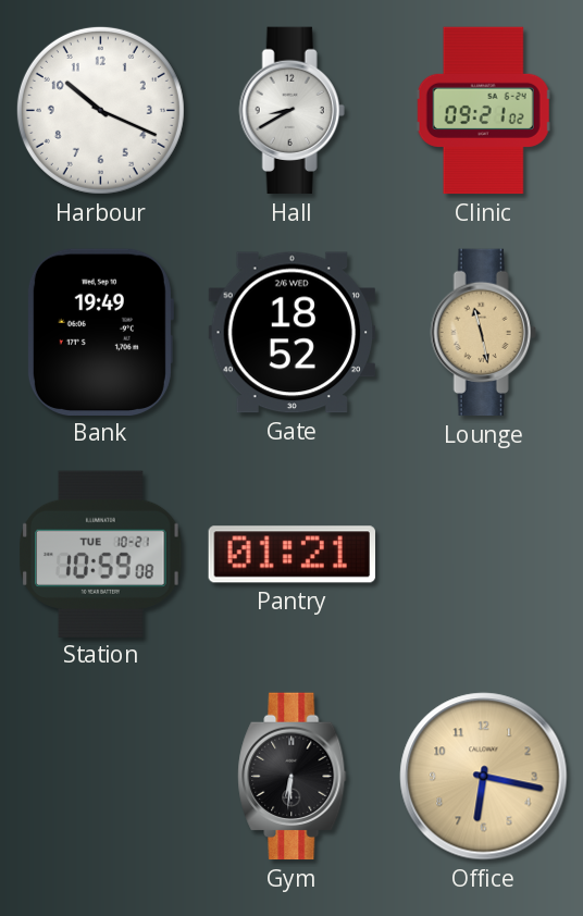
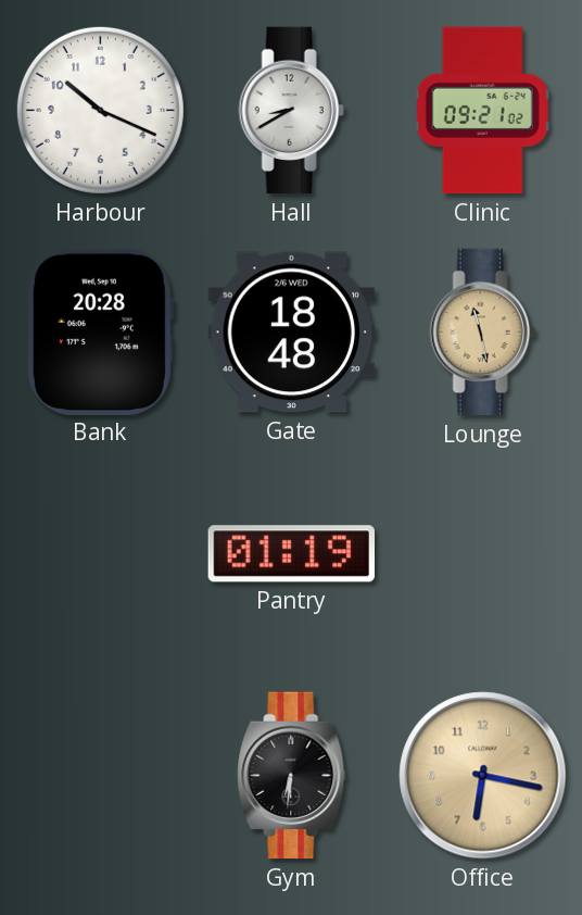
Bank: 19:49 -> 20:28
Gate: 18:52 -> 18:48
Station: 10:59 -> none
Pantry: 01:21 -> 01:19
